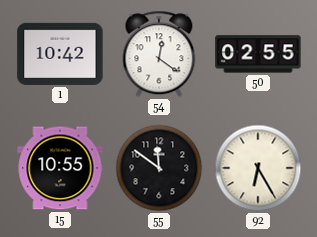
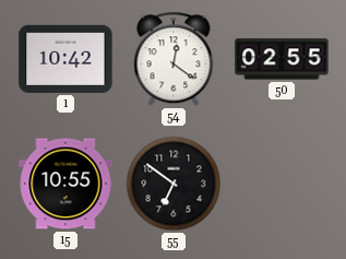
55: 11:51 -> 6:51
92: 6:25 -> none
